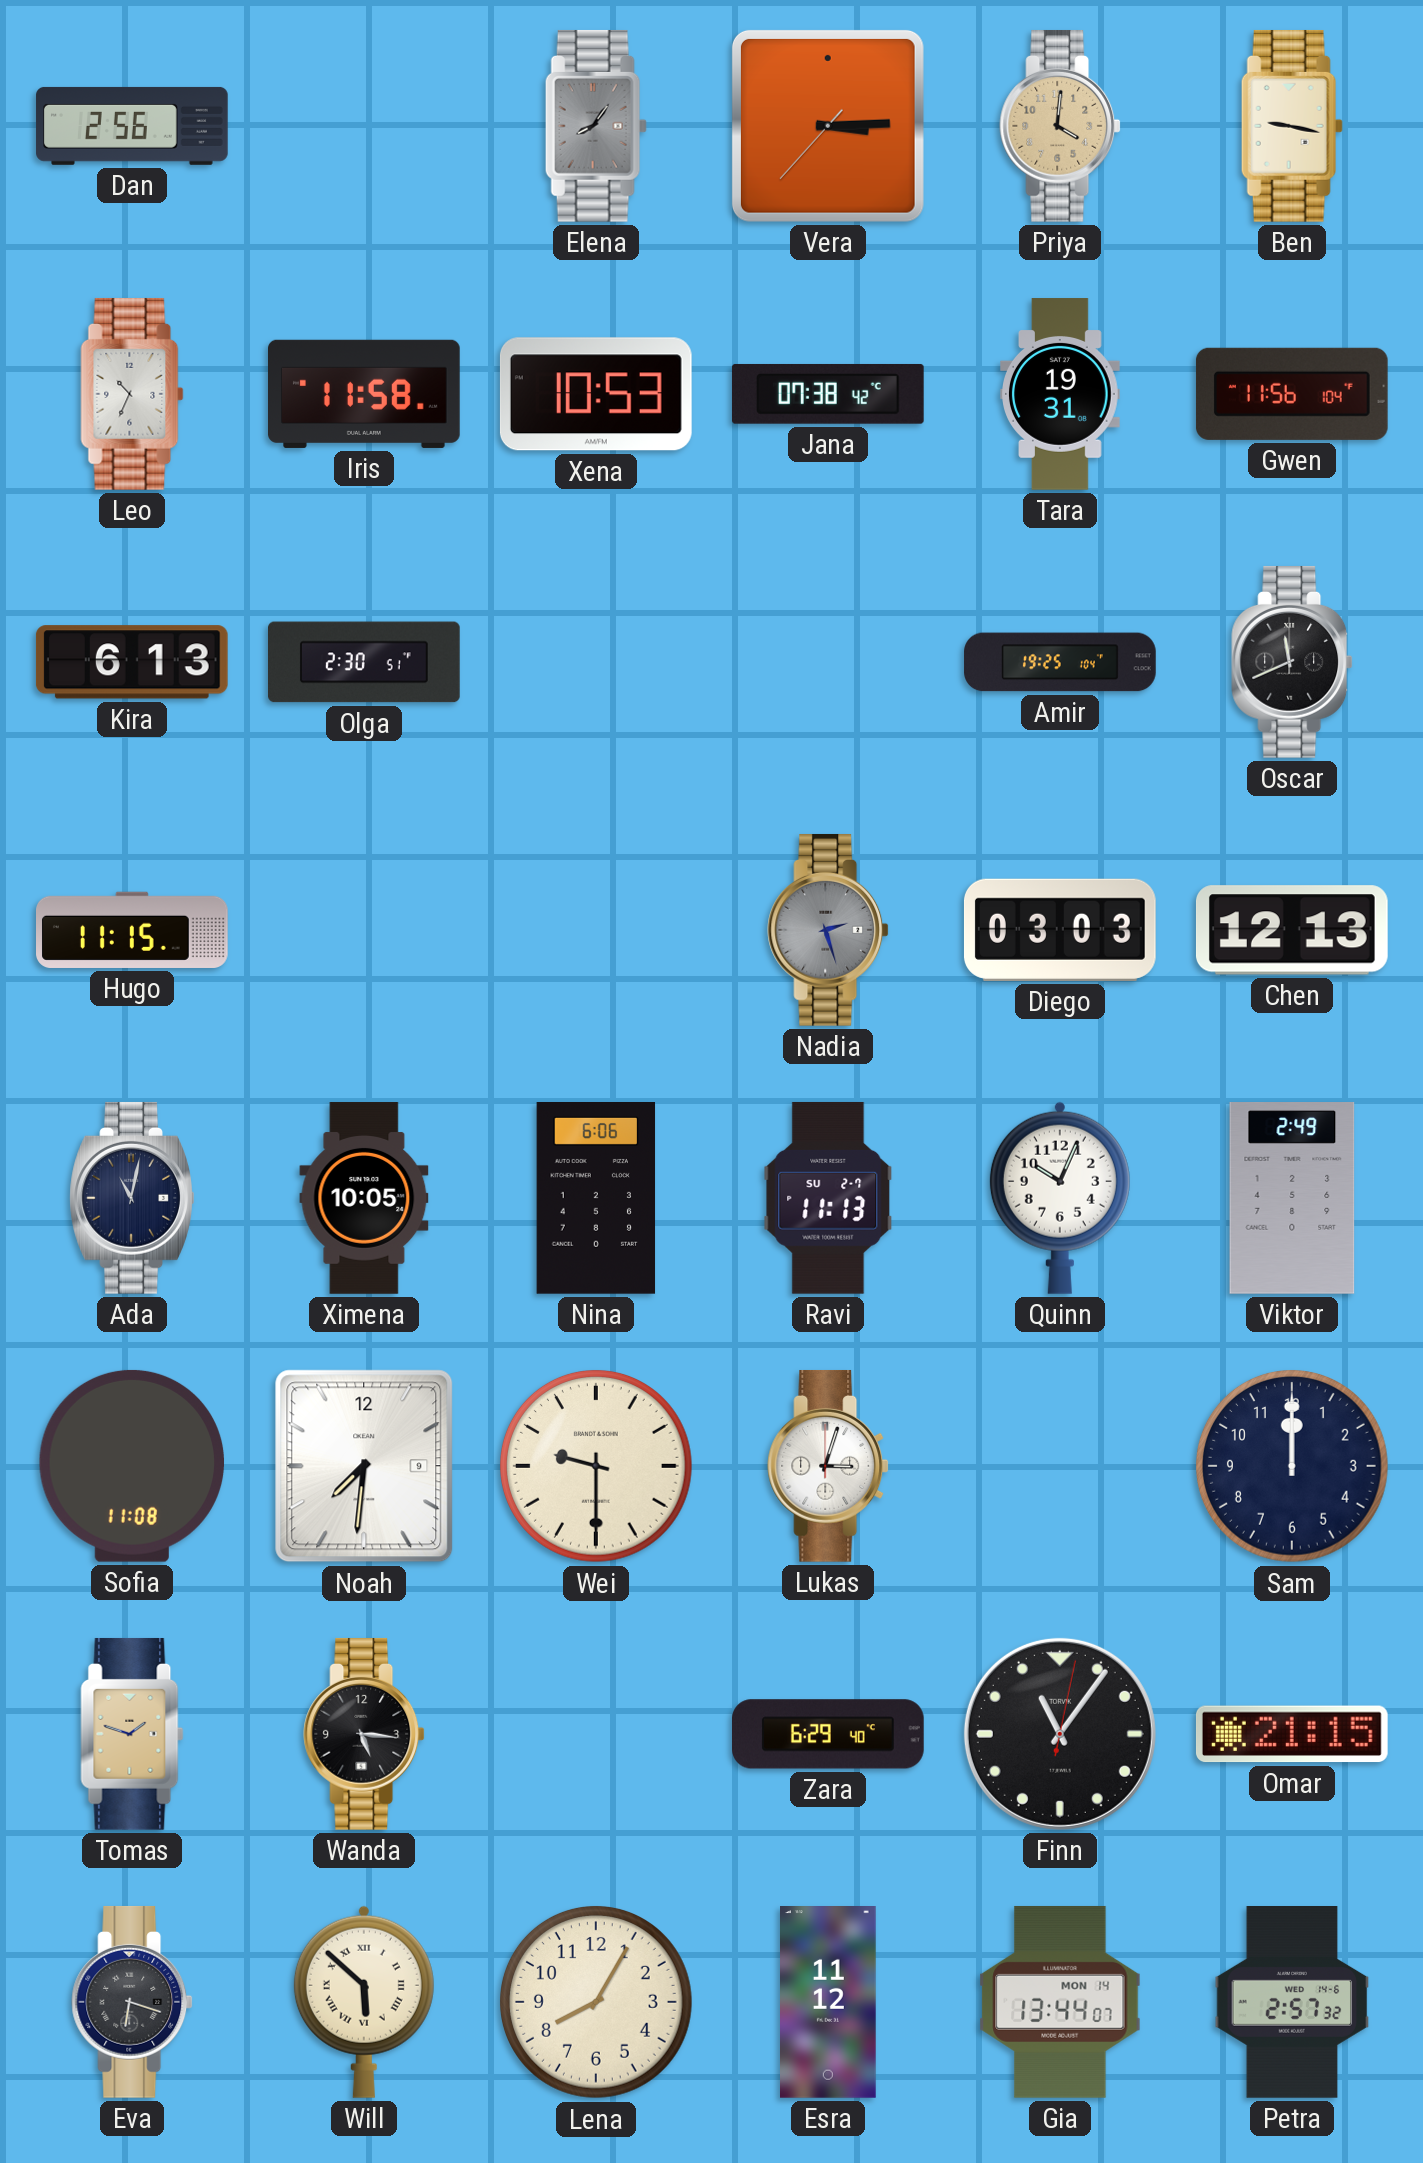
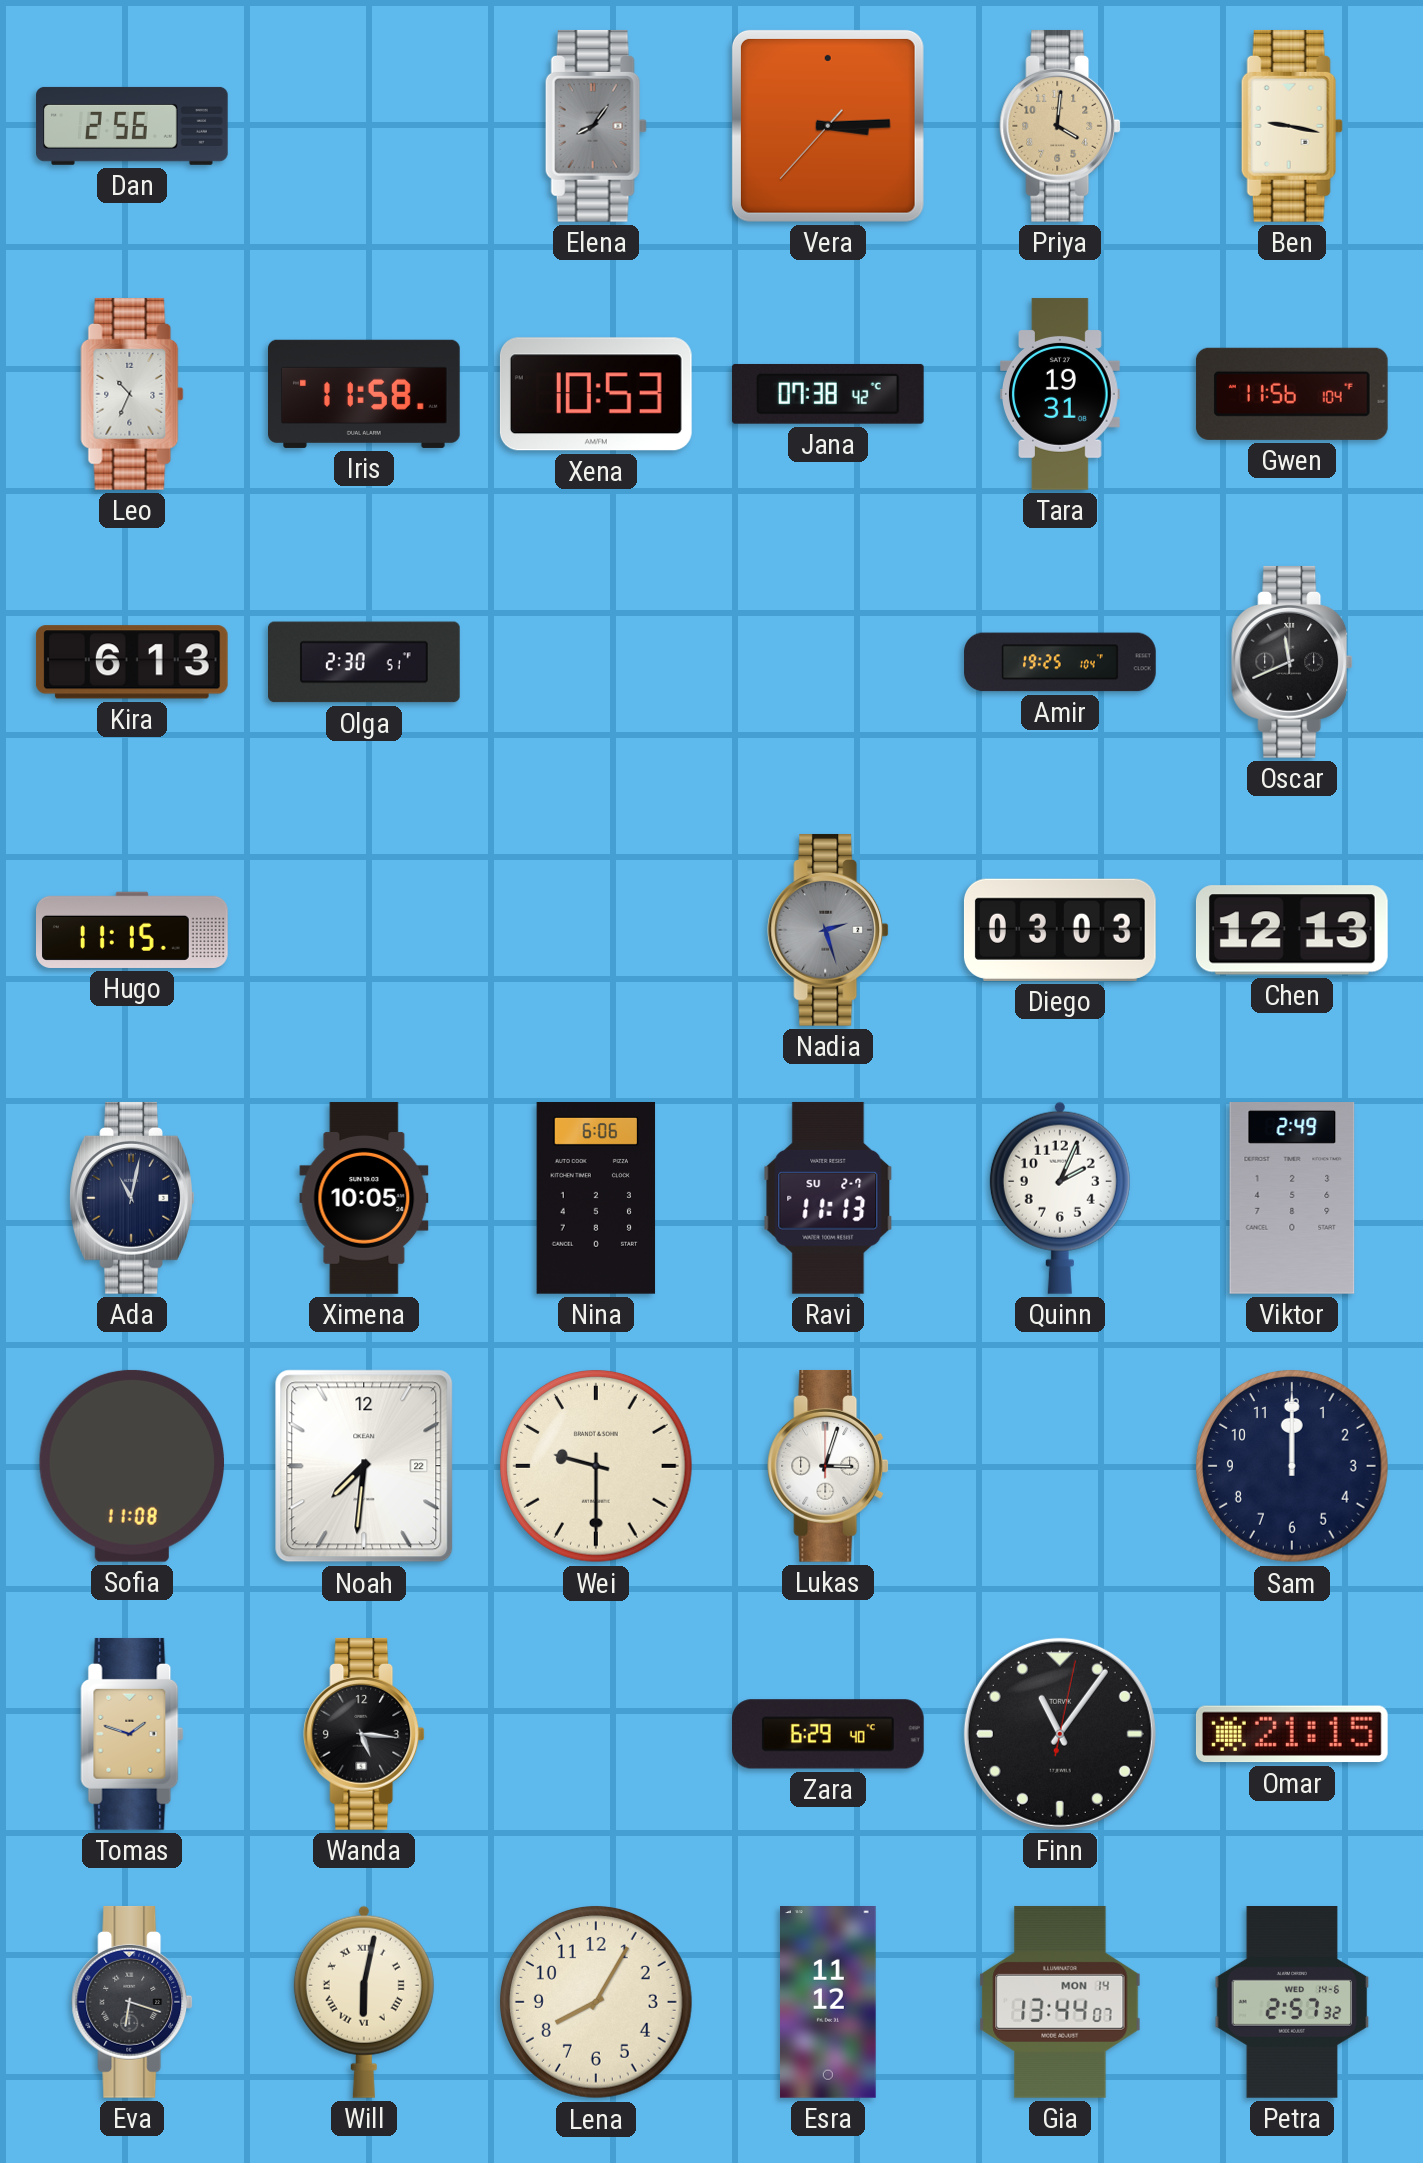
Quinn: 10:04 -> 2:04
Noah date: 9 -> 22
Will: 5:52 -> 6:02
